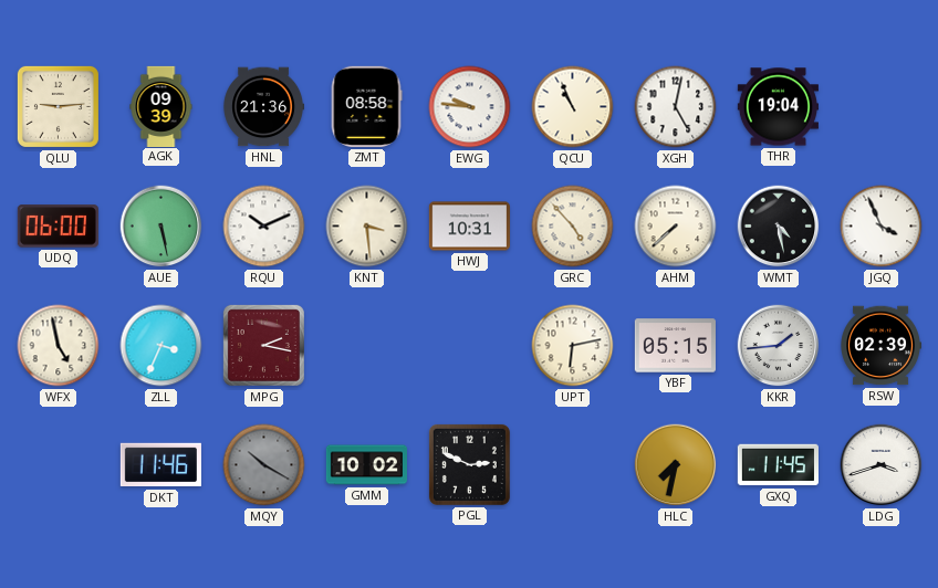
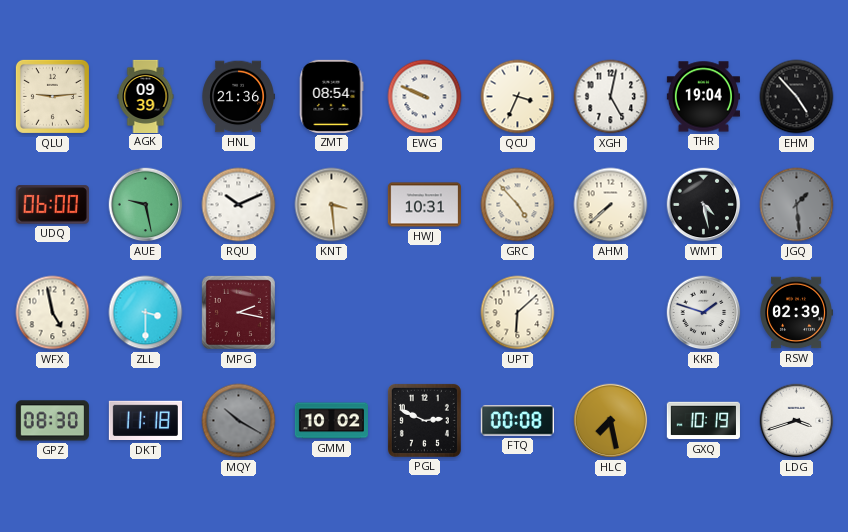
ZMT: 08:58 -> 08:54
EWG: 9:46 -> 9:49
QCU: 10:56 -> 3:34
EHM: none -> 4:53
AUE: 5:28 -> 9:28
JGQ: 3:56 -> 1:29
JGQ dial: white -> grey
ZLL: 3:34 -> 3:30
UPT: 6:13 -> 6:08
YBF: 05:15 -> none
KKR: 1:44 -> 1:48
GPZ: none -> 08:30
DKT: 11:46 -> 11:18
FTQ: none -> 00:08
HLC: 7:32 -> 7:28
GXQ: 11:45 -> 10:19
